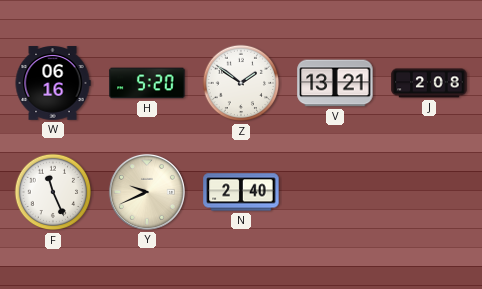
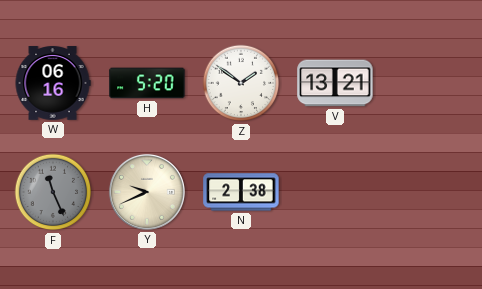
J: 2:08 -> none
F dial: white -> grey
N: 2:40 -> 2:38
